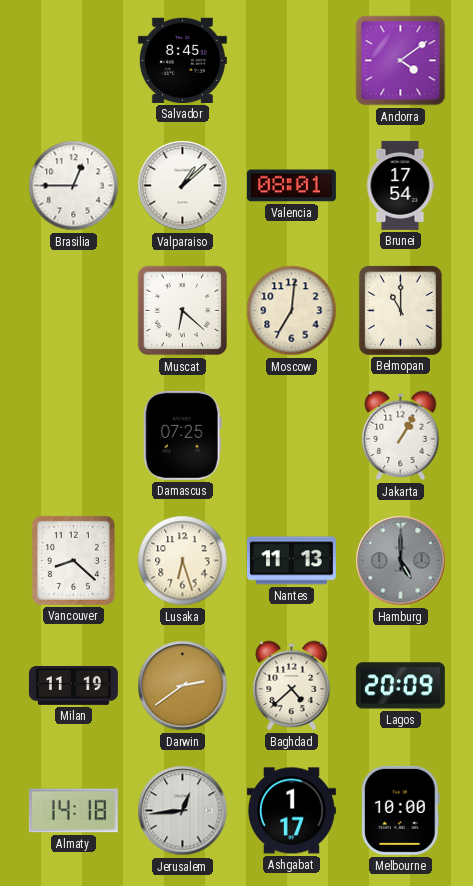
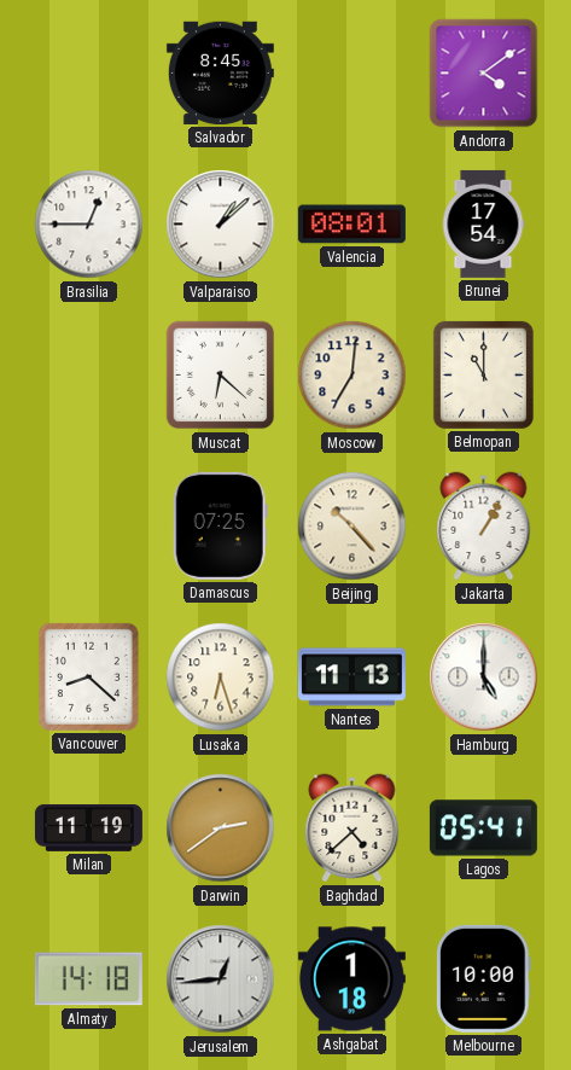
Beijing: none -> 10:23
Hamburg dial: grey -> white
Lagos: 20:09 -> 05:41
Ashgabat: 1:17 -> 1:18
